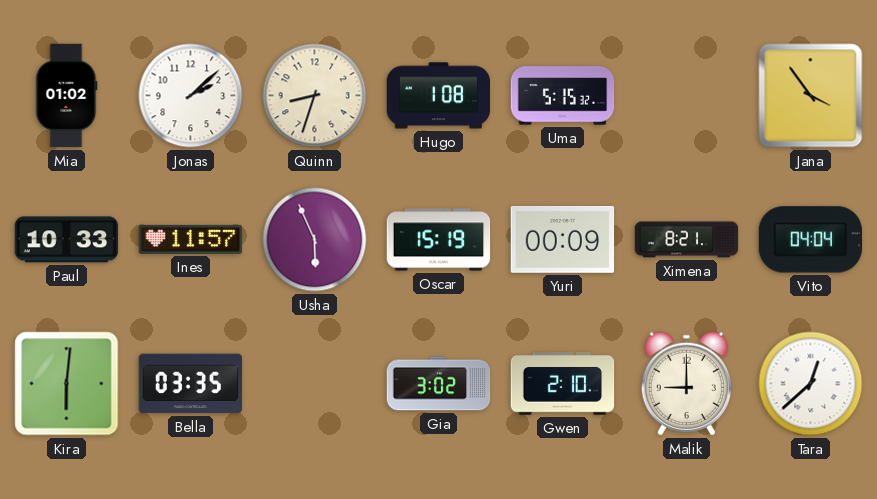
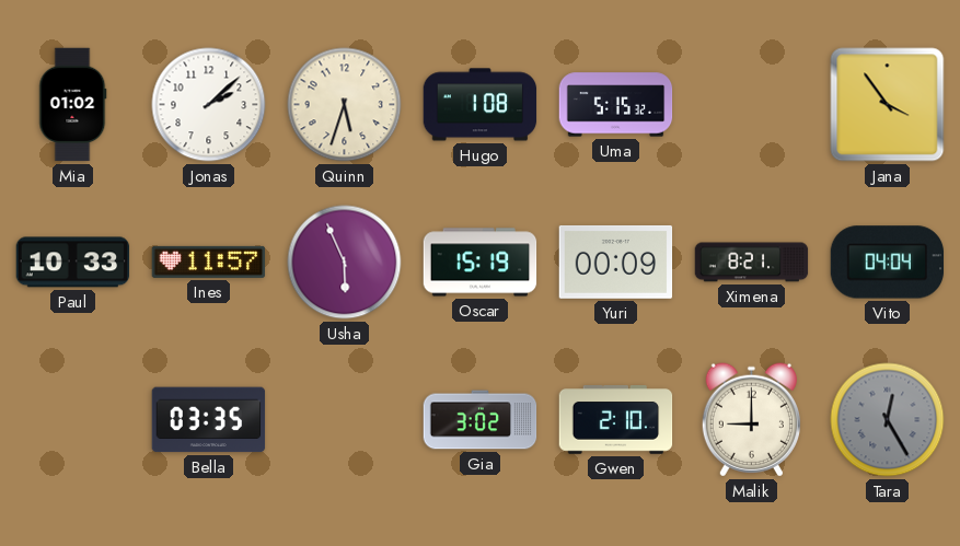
Quinn: 8:33 -> 5:33
Kira: 6:01 -> none
Tara: 12:38 -> 12:25
Tara dial: white -> grey
